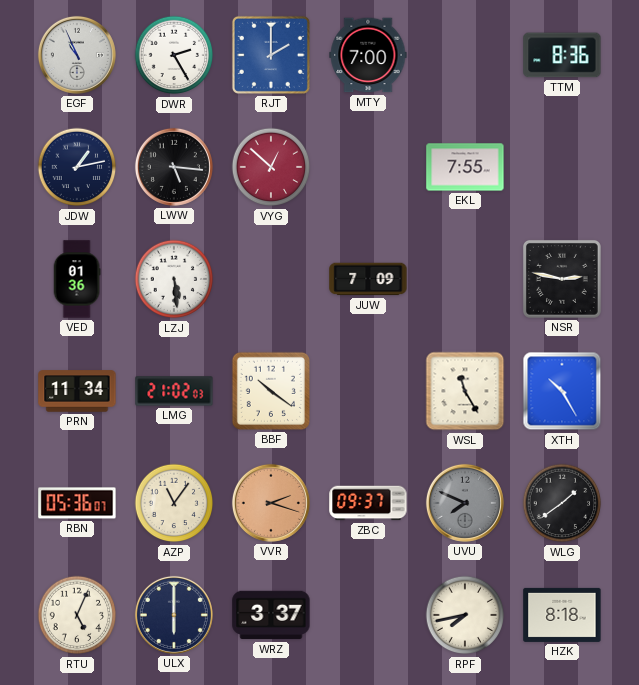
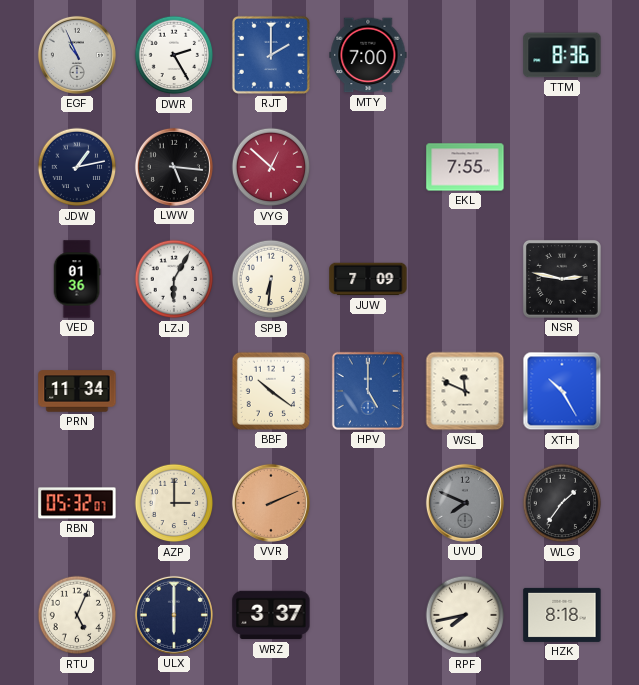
LZJ: 5:29 -> 6:05
SPB: none -> 6:31
LMG: 21:02 -> none
HPV: none -> 5:00
WSL: 11:25 -> 11:49
RBN: 05:36 -> 05:32
AZP: 11:06 -> 3:00
VVR: 2:18 -> 2:11
ZBC: 09:37 -> none
WLG: 1:39 -> 1:36
